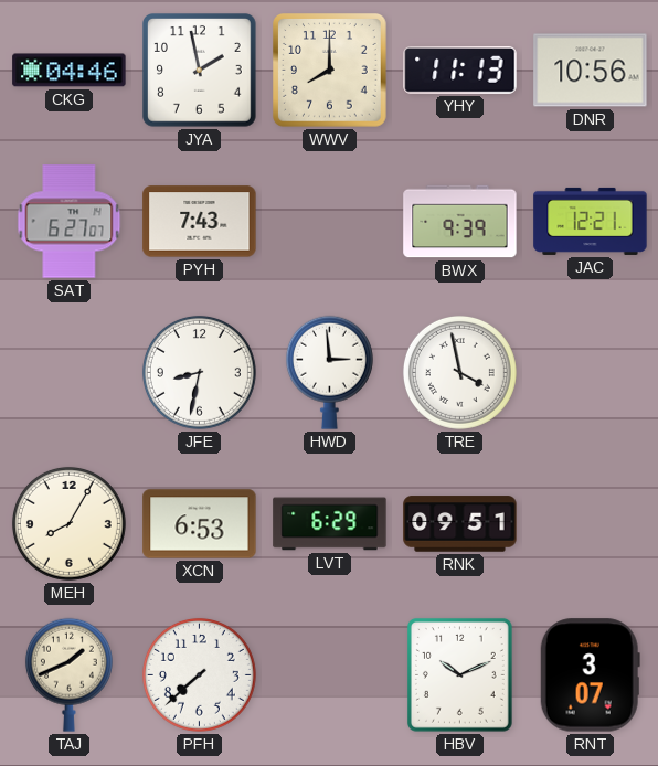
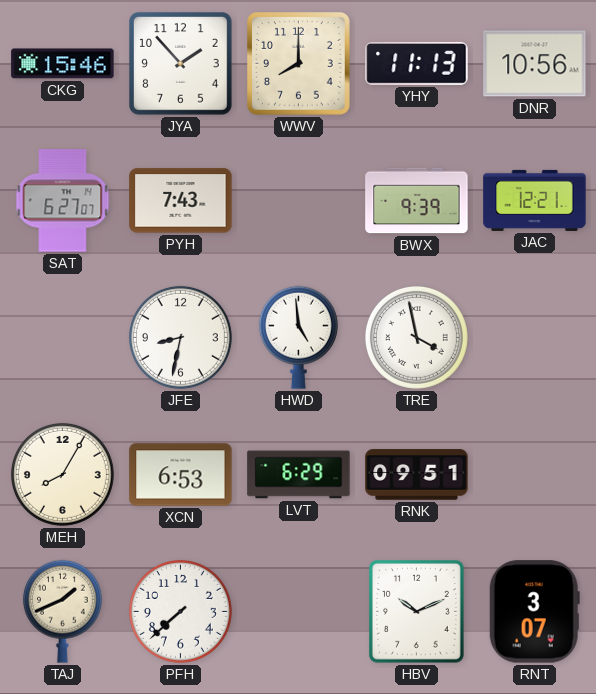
CKG: 04:46 -> 15:46
JYA: 1:58 -> 1:53
HWD: 2:59 -> 4:59
